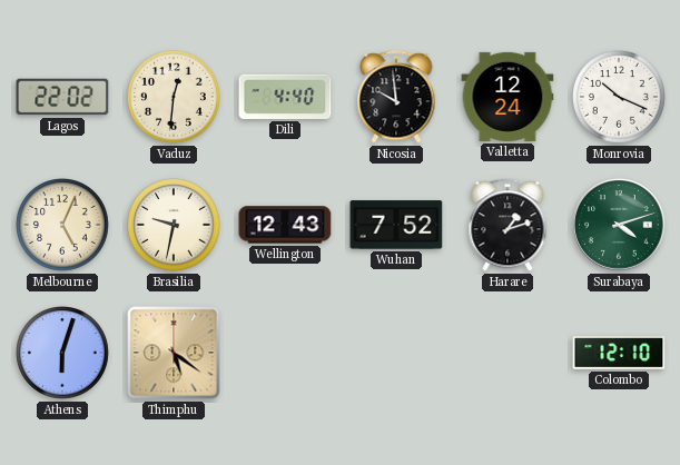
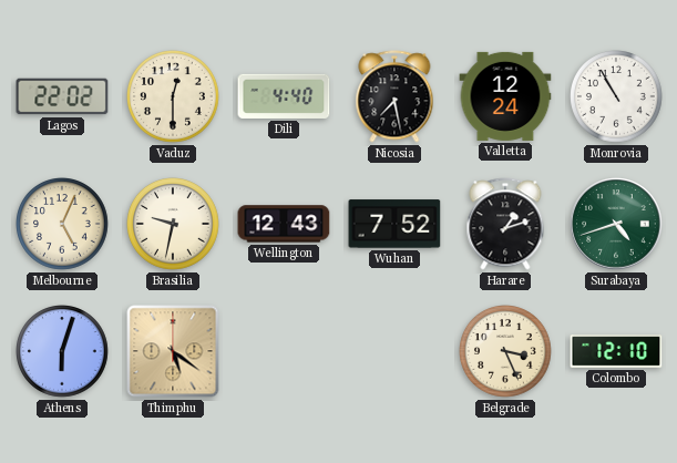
Vaduz: 12:31 -> 12:30
Nicosia: 9:59 -> 7:28
Monrovia: 10:19 -> 10:55
Surabaya: 4:12 -> 4:42
Belgrade: none -> 3:26
